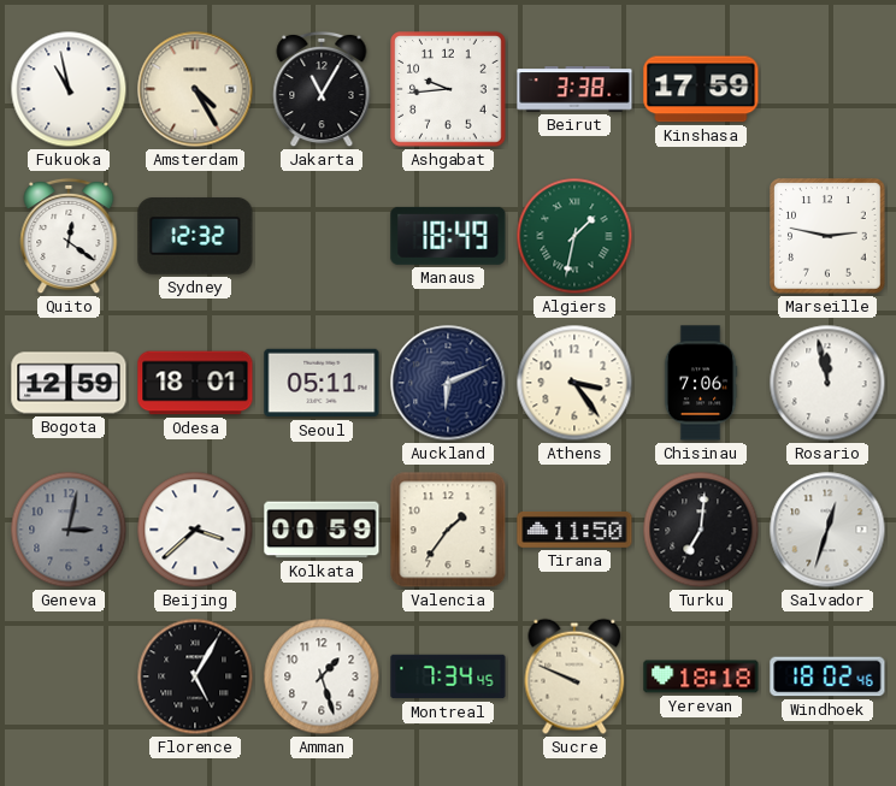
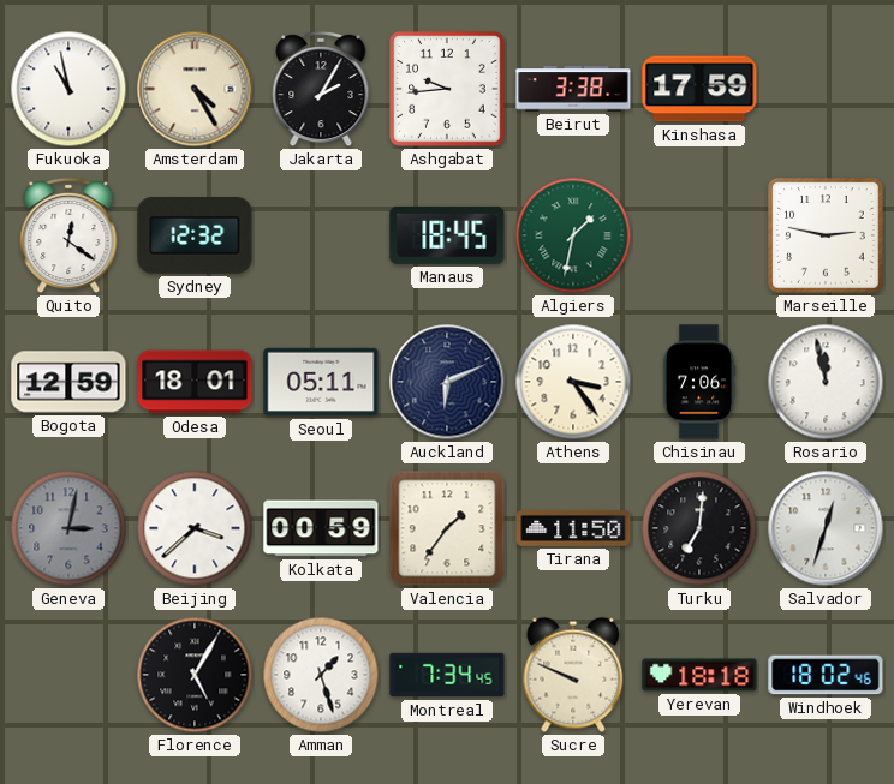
Jakarta: 11:05 -> 2:05
Manaus: 18:49 -> 18:45
